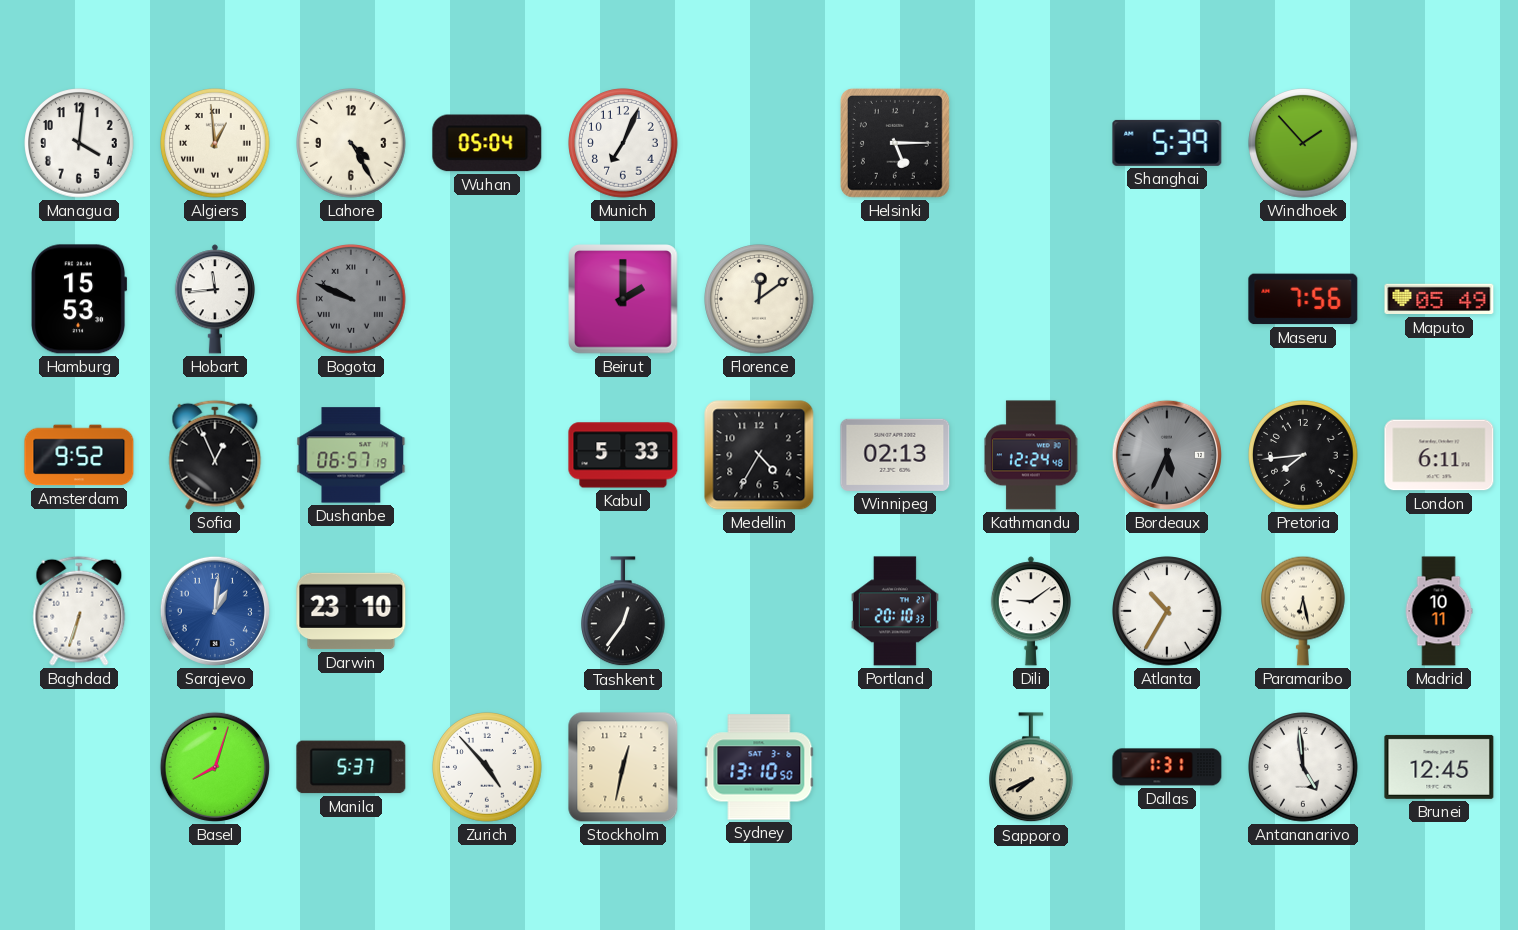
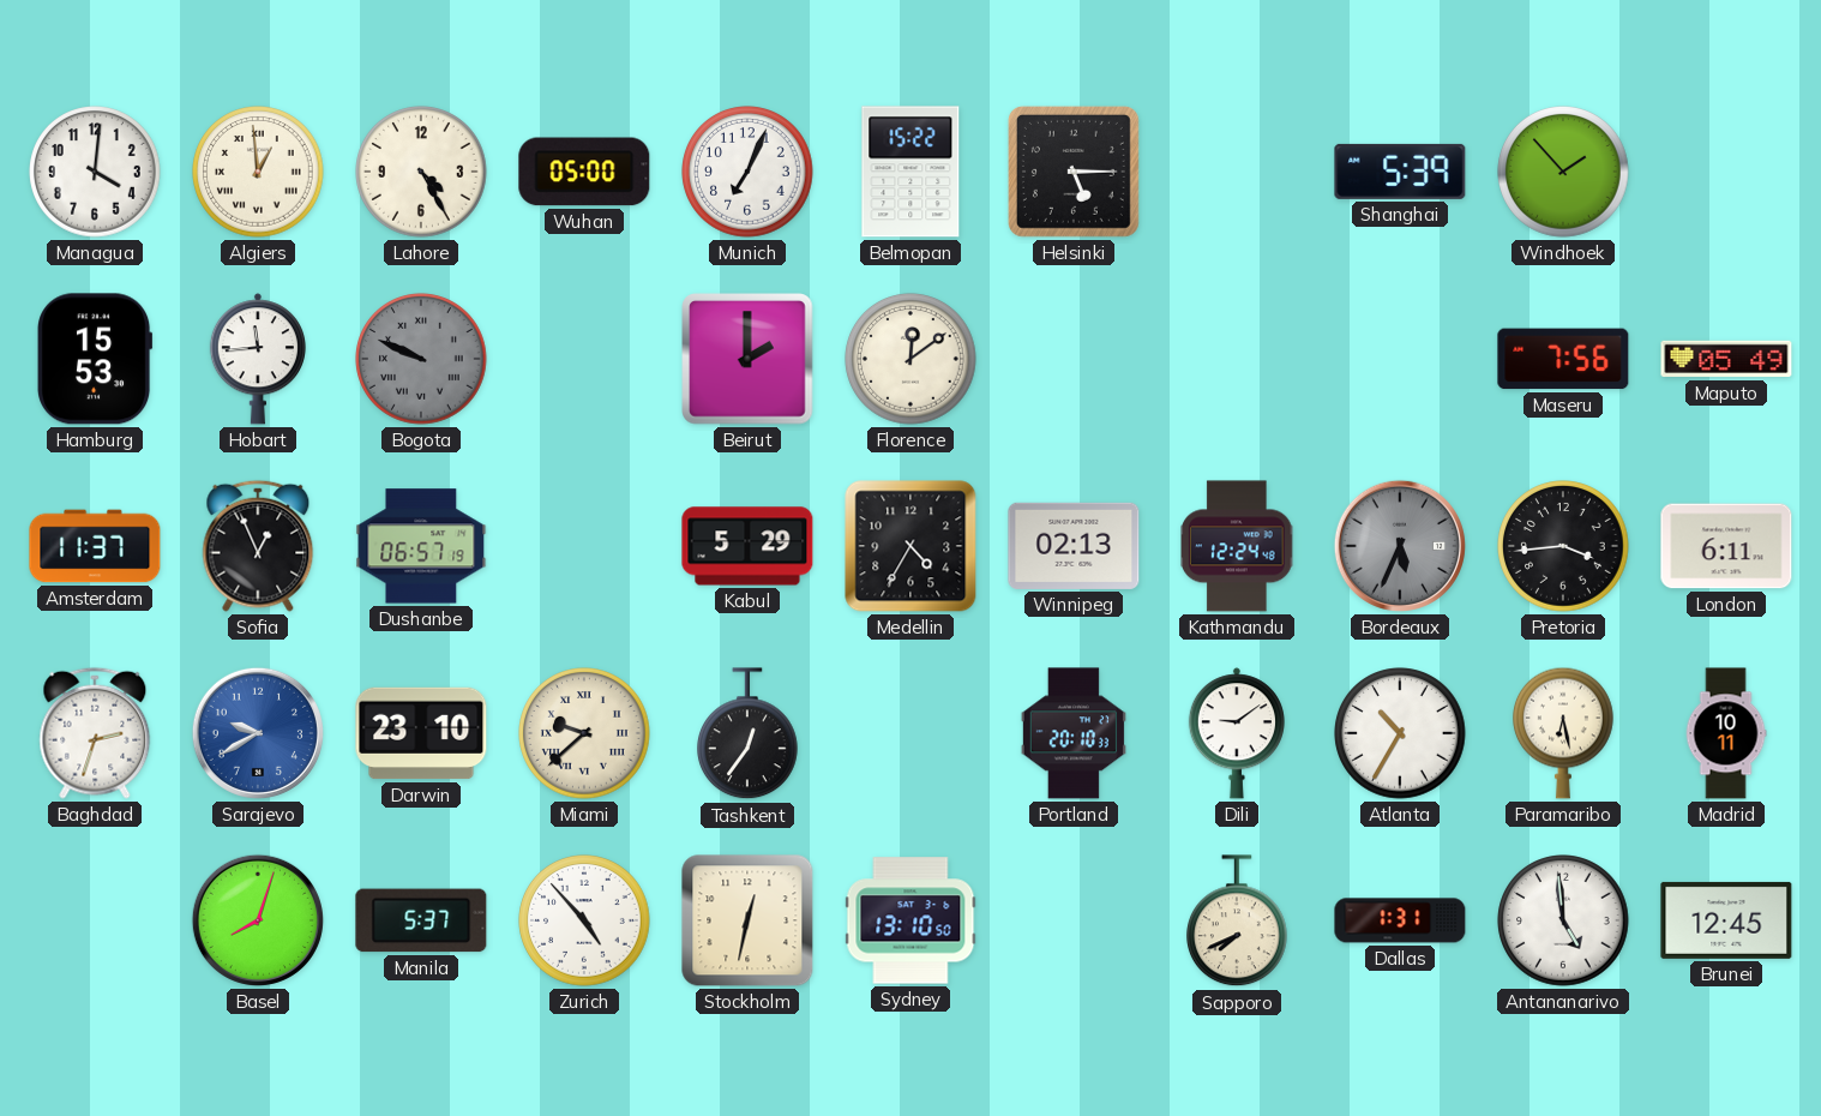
Wuhan: 05:04 -> 05:00
Belmopan: none -> 15:22
Amsterdam: 9:52 -> 11:37
Kabul: 5:33 -> 5:29
Pretoria: 7:44 -> 3:44
Baghdad: 6:33 -> 2:33
Sarajevo: 1:01 -> 9:40
Miami: none -> 9:38
